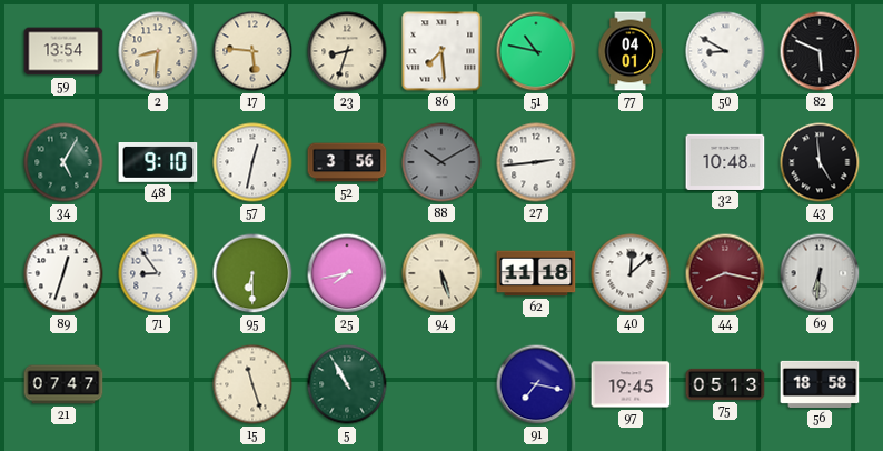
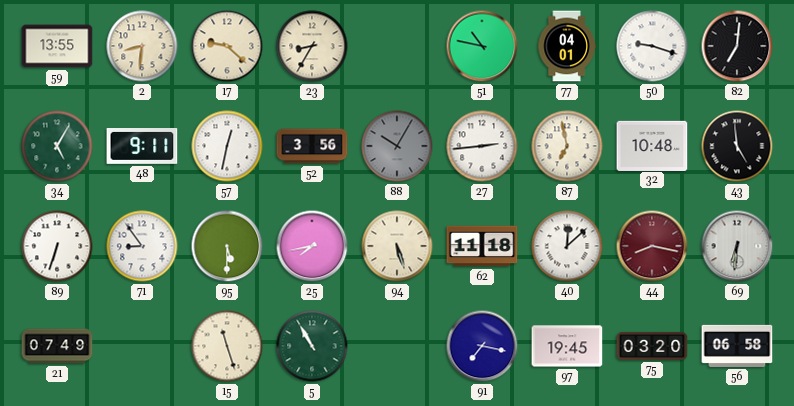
59: 13:54 -> 13:55
17: 5:46 -> 9:22
23: 8:33 -> 8:35
86: 7:29 -> none
50: 8:50 -> 9:18
82: 5:49 -> 7:01
48: 9:10 -> 9:11
88: 10:10 -> 10:05
87: none -> 6:58
89: 12:33 -> 6:33
95: 6:30 -> 5:30
21: 07:47 -> 07:49
75: 05:13 -> 03:20
56: 18:58 -> 06:58
